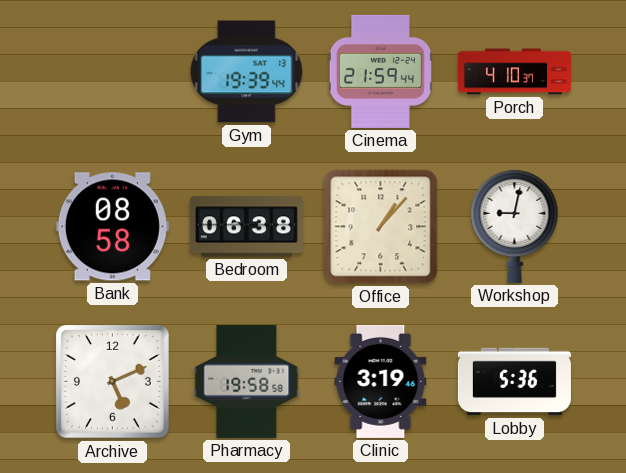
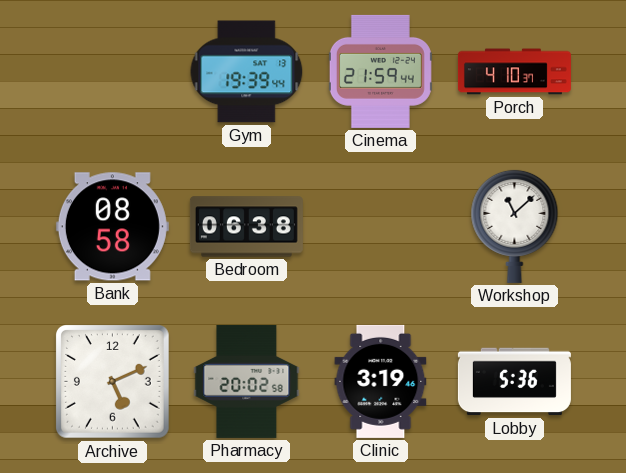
Office: 1:07 -> none
Workshop: 9:02 -> 11:08
Pharmacy: 19:58 -> 20:02
